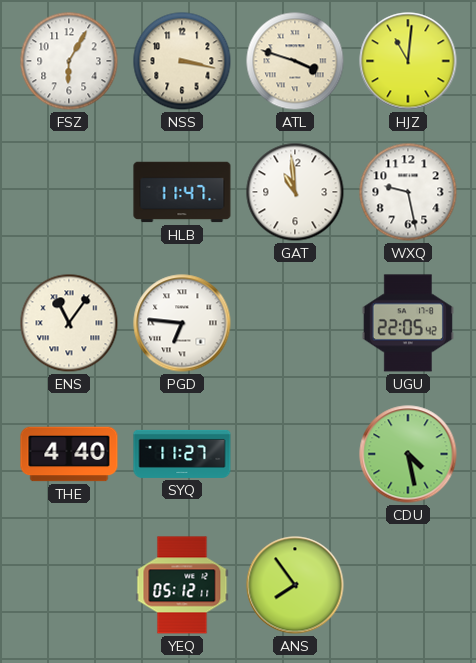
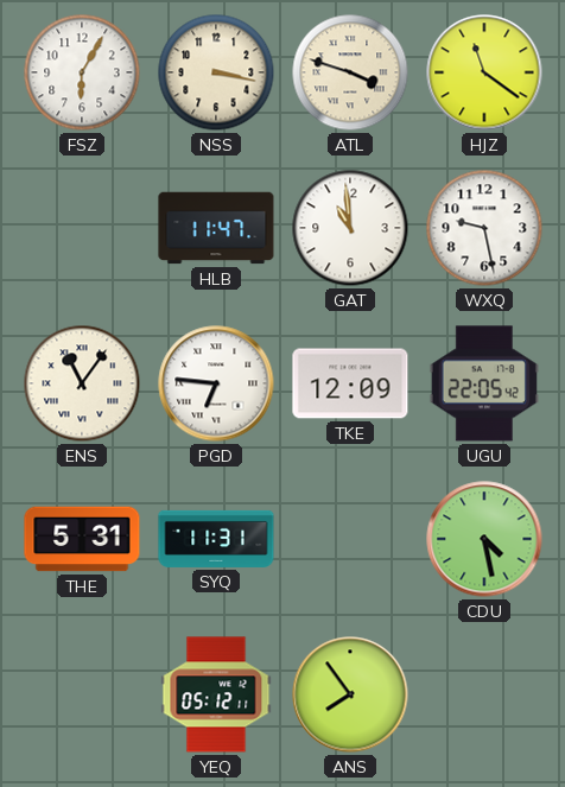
HJZ: 11:01 -> 11:21
TKE: none -> 12:09
THE: 4:40 -> 5:31
SYQ: 11:27 -> 11:31
